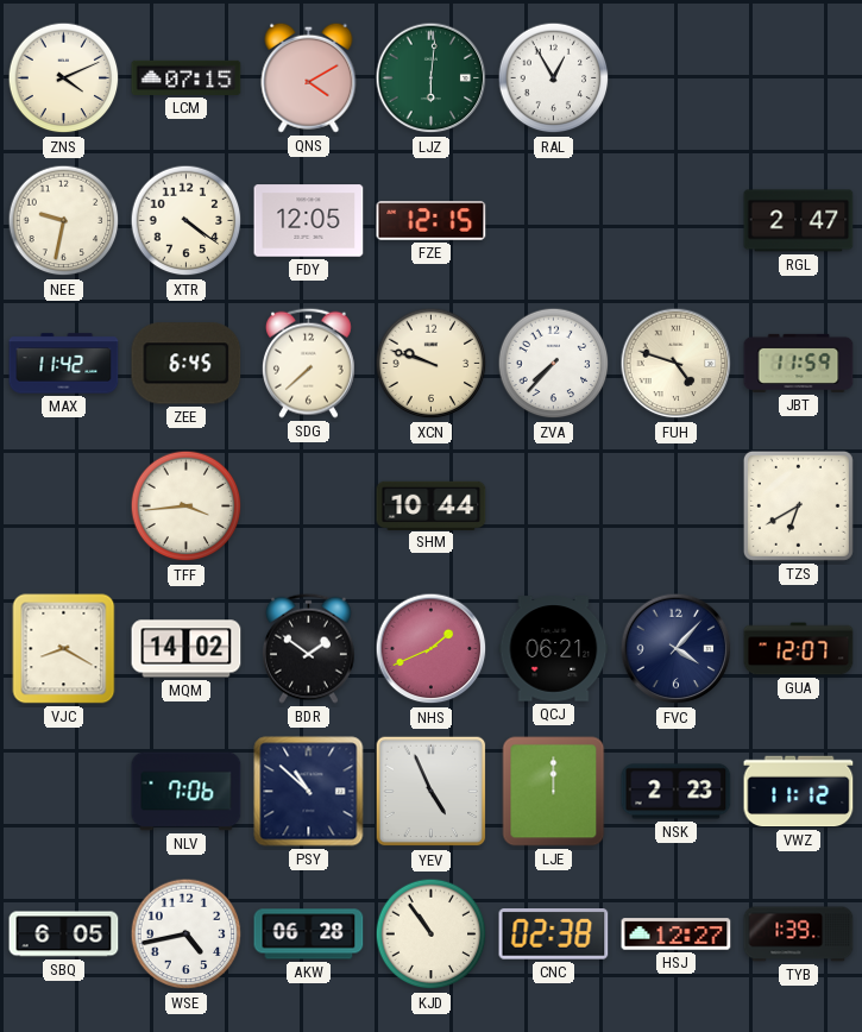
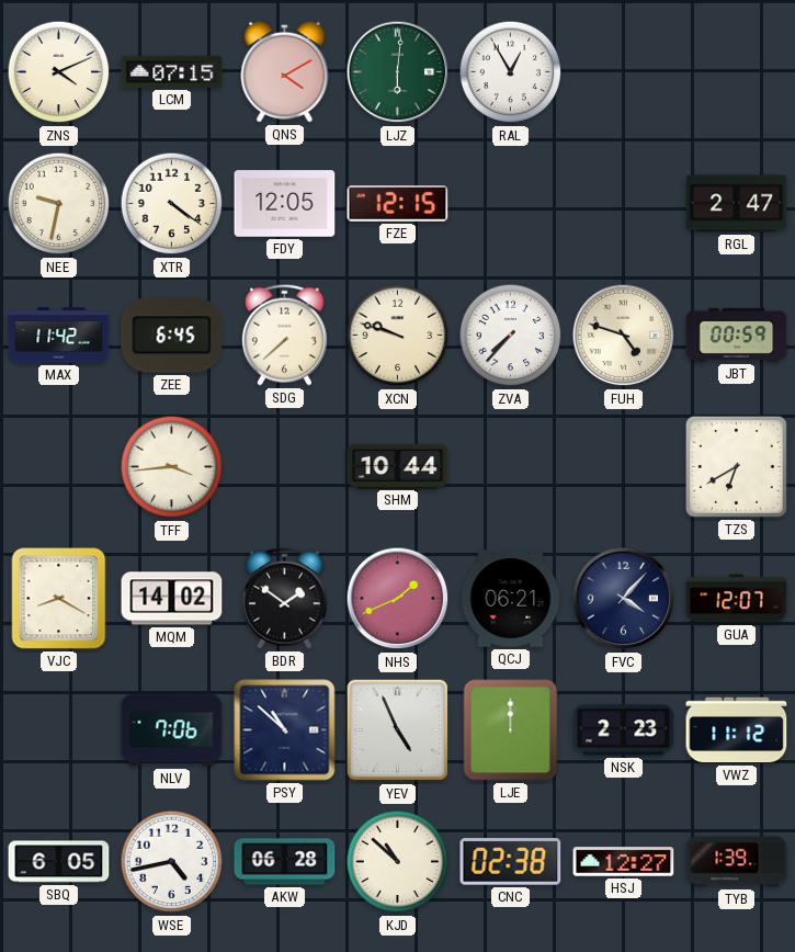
JBT: 11:59 -> 00:59
KJD: 10:54 -> 10:52
